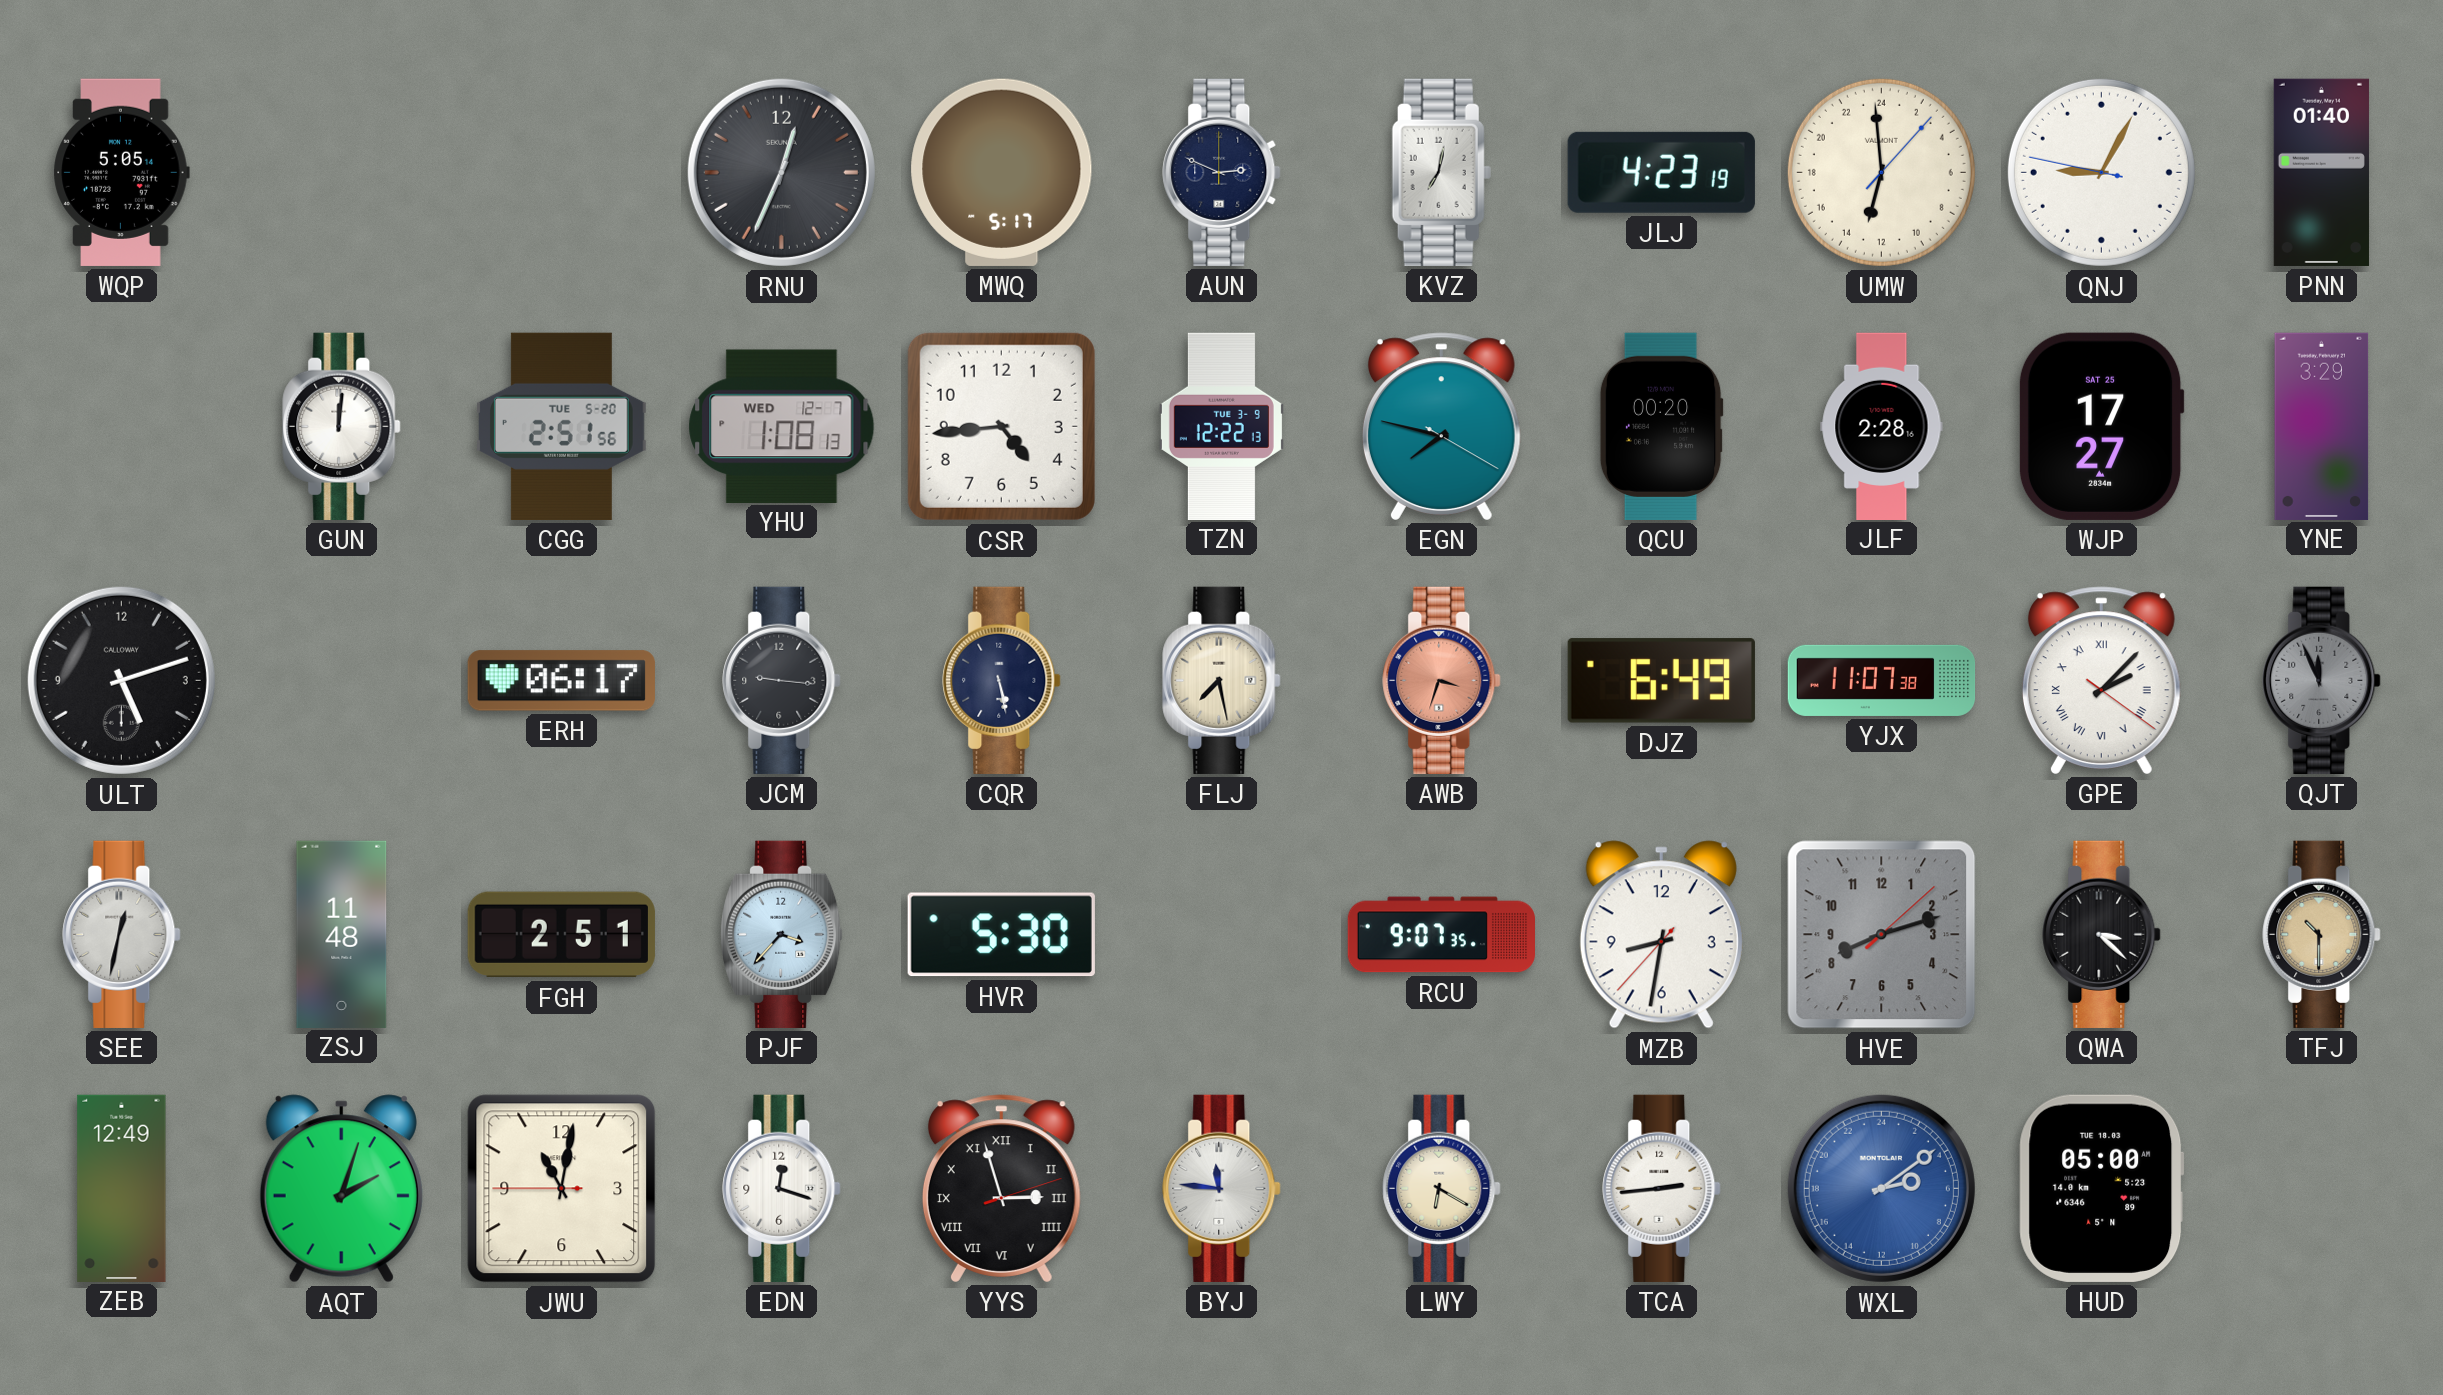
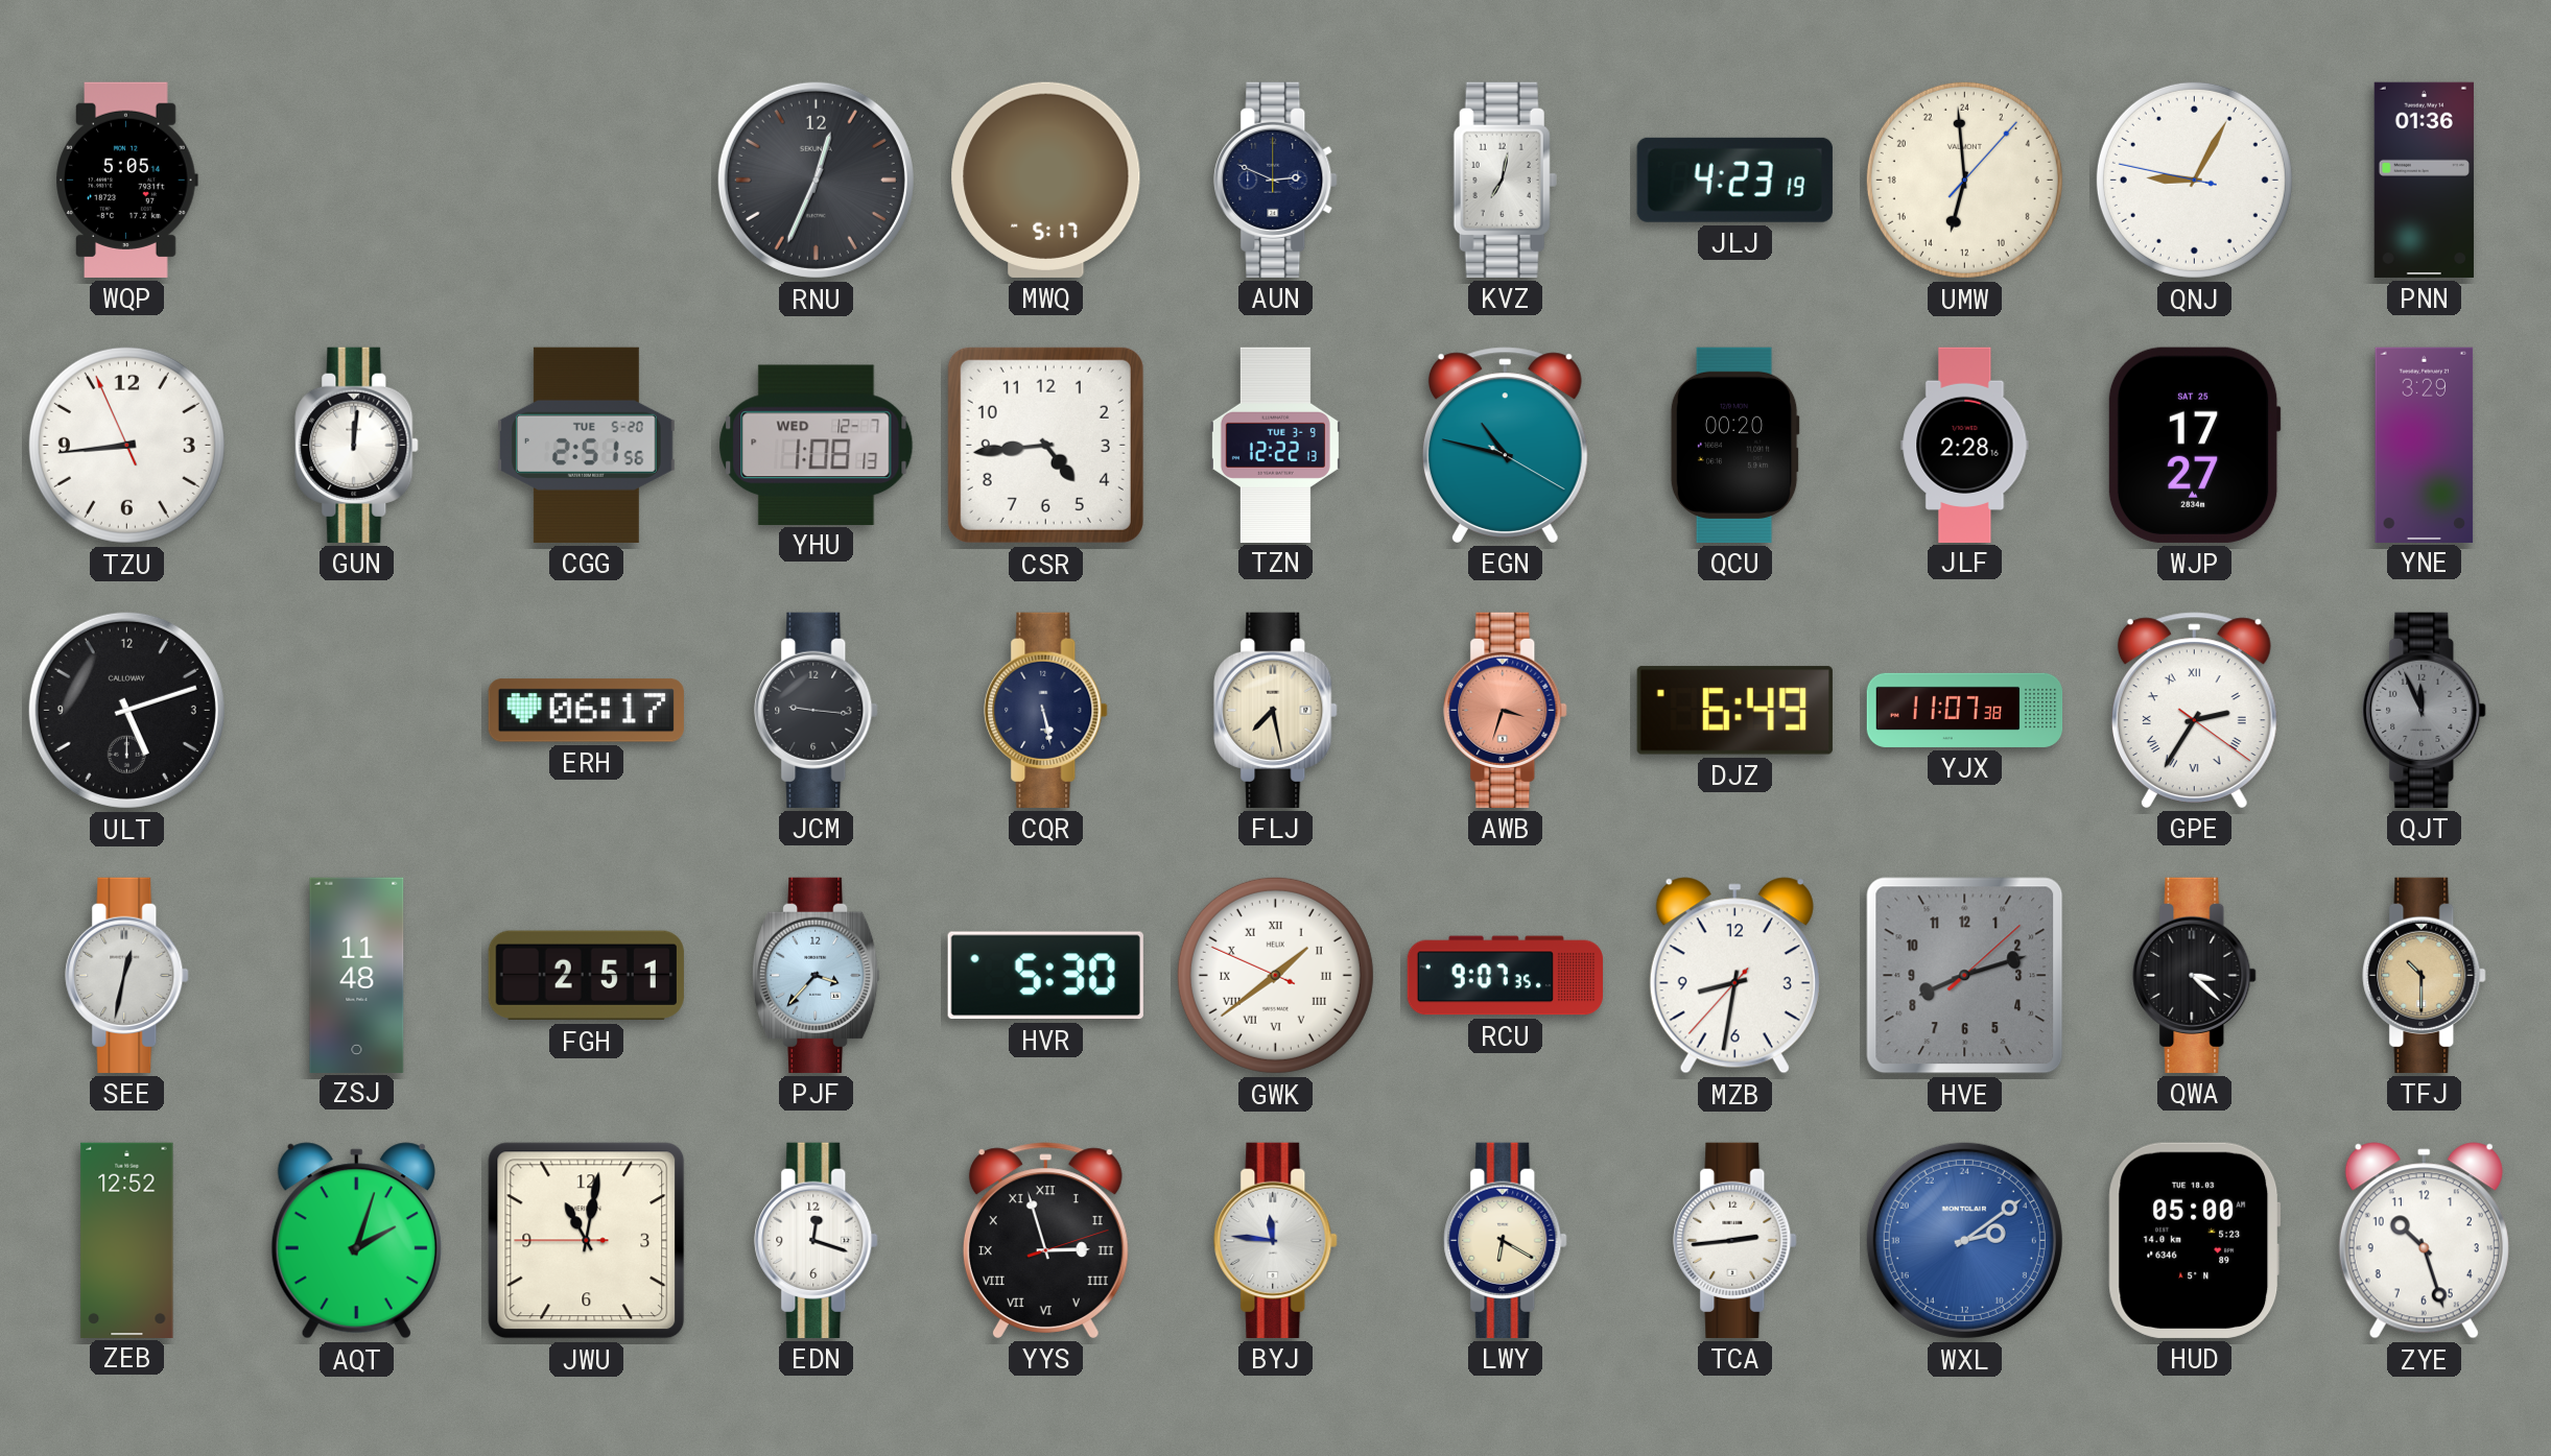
PNN: 01:40 -> 01:36
TZU: none -> 8:43
EGN: 7:47 -> 10:47
GPE: 2:07 -> 2:35
GWK: none -> 1:38
ZEB: 12:49 -> 12:52
ZYE: none -> 10:27
